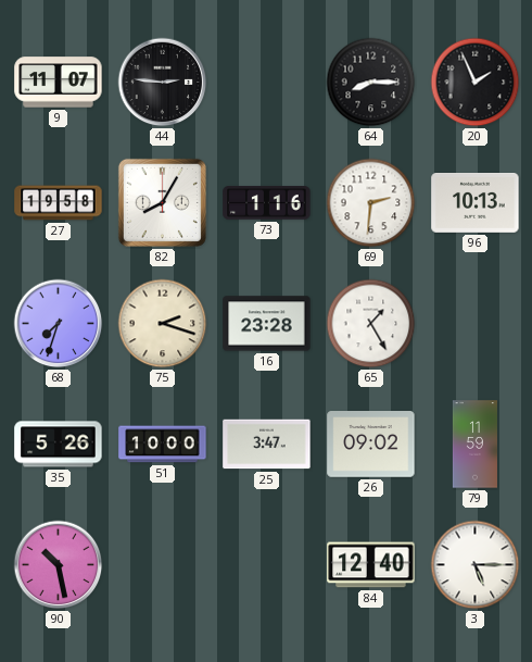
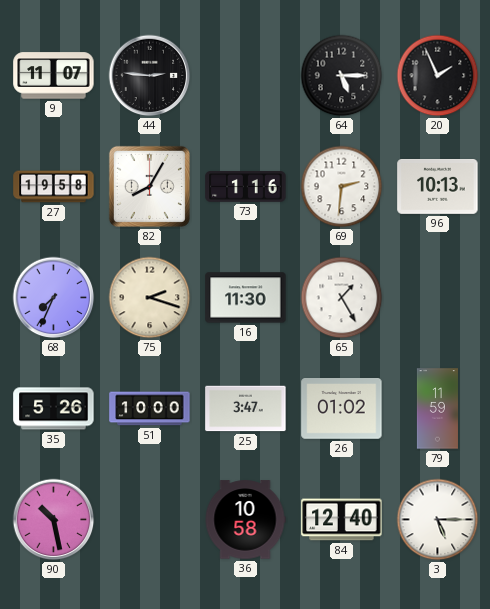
64: 8:15 -> 5:15
68: 7:33 -> 7:34
16: 23:28 -> 11:30
26: 09:02 -> 01:02
36: none -> 10:58
